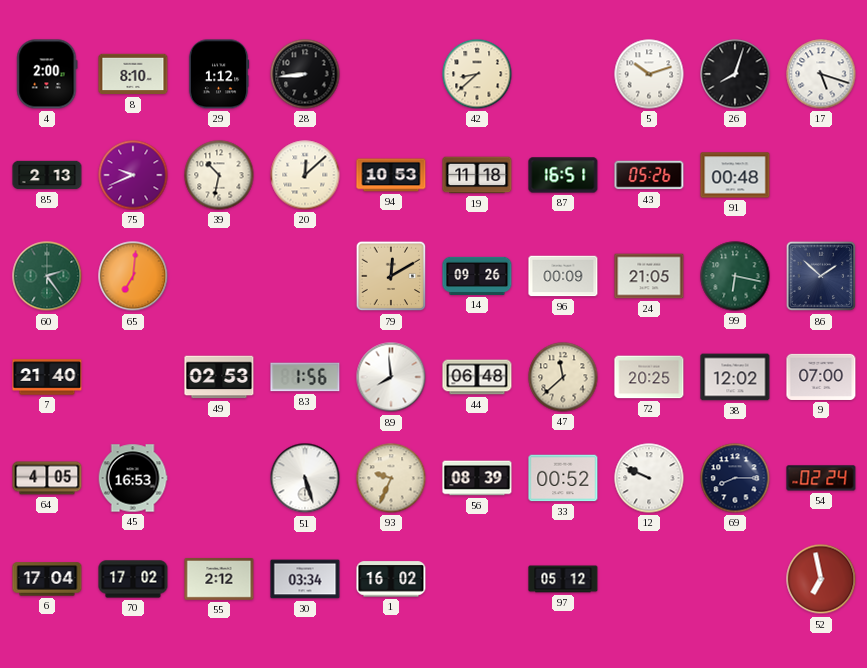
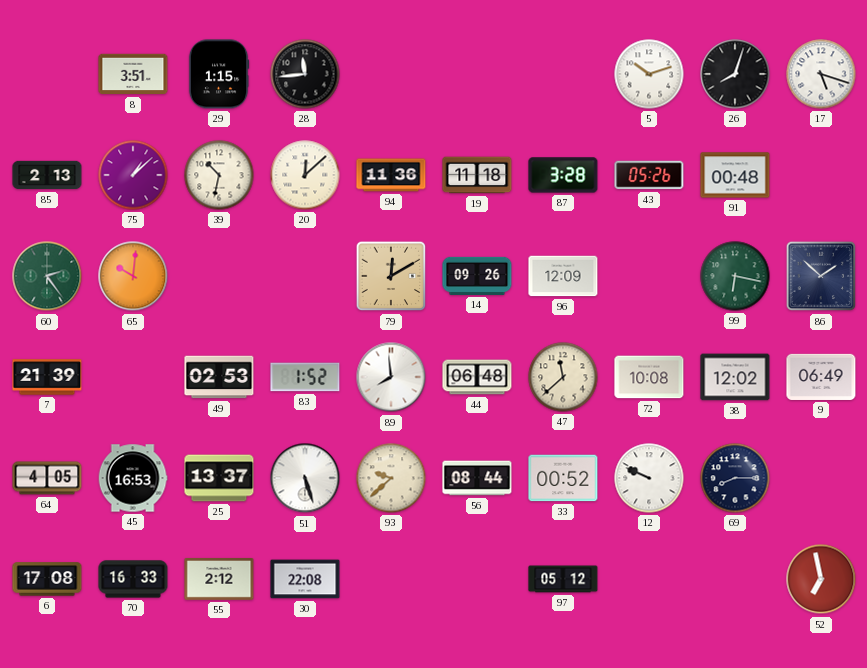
4: 2:00 -> none
8: 8:10 -> 3:51
29: 1:12 -> 1:15
28: 8:44 -> 11:44
42: 8:38 -> none
75: 9:41 -> 1:08
94: 10:53 -> 11:36
87: 16:51 -> 3:28
65: 7:01 -> 10:01
96: 00:09 -> 12:09
24: 21:05 -> none
7: 21:40 -> 21:39
83: 1:56 -> 1:52
72: 20:25 -> 10:08
9: 07:00 -> 06:49
25: none -> 13:37
93: 9:34 -> 9:38
56: 08:39 -> 08:44
54: 02:24 -> none
6: 17:04 -> 17:08
70: 17:02 -> 16:33
30: 03:34 -> 22:08
1: 16:02 -> none
